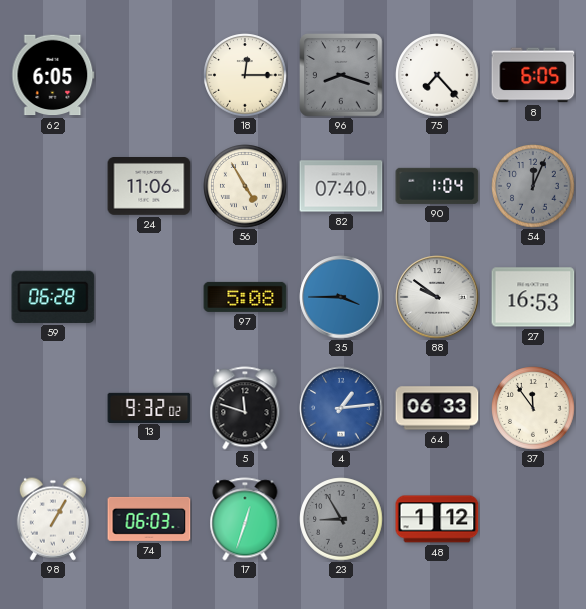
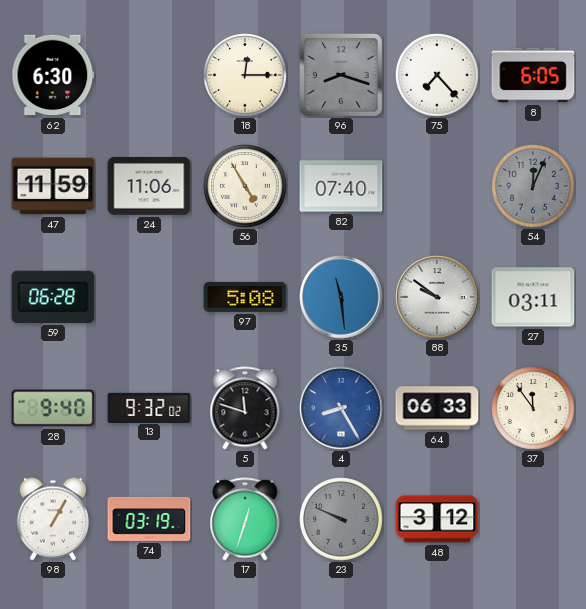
62: 6:05 -> 6:30
47: none -> 11:59
90: 1:04 -> none
35: 3:45 -> 11:29
27: 16:53 -> 03:11
28: none -> 9:40
4: 1:14 -> 8:25
74: 06:03 -> 03:19
23: 8:55 -> 9:49
48: 1:12 -> 3:12
